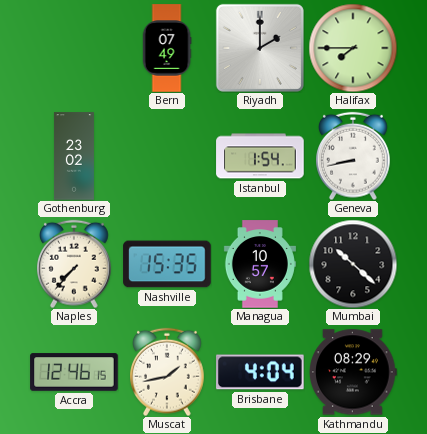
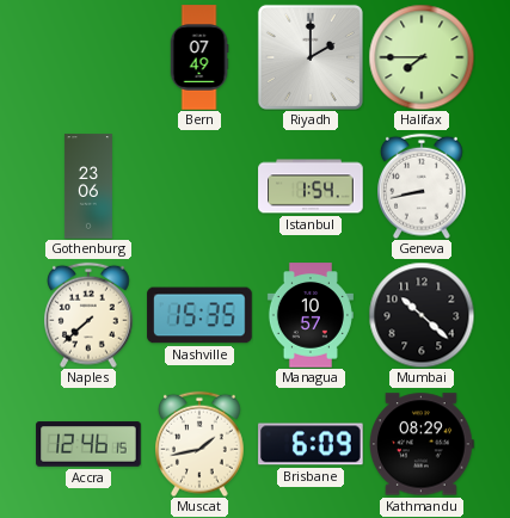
Gothenburg: 23:02 -> 23:06
Naples: 7:37 -> 7:38
Brisbane: 4:04 -> 6:09
